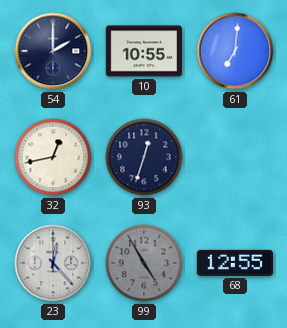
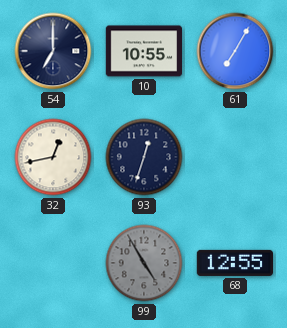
54: 2:00 -> 7:00
61: 7:01 -> 7:05
23: 12:23 -> none
